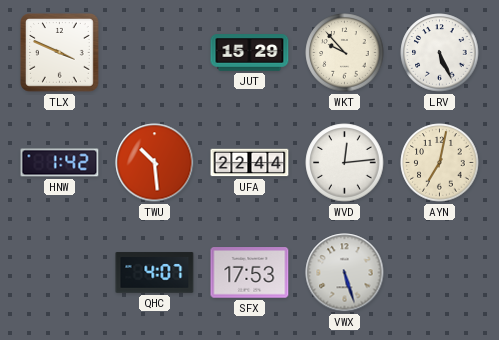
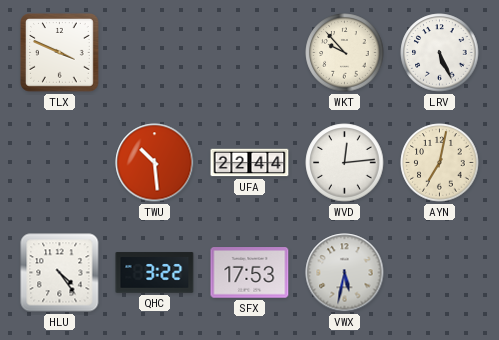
JUT: 15:29 -> none
HNW: 1:42 -> none
HLU: none -> 4:24
QHC: 4:07 -> 3:22
VWX: 5:27 -> 5:32
